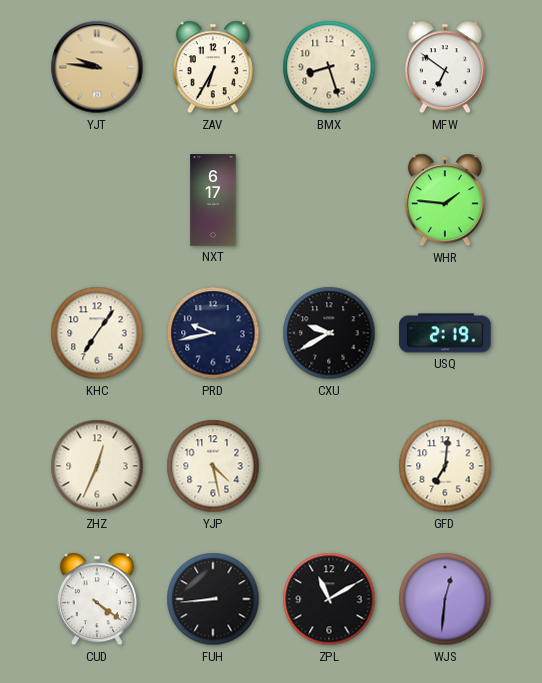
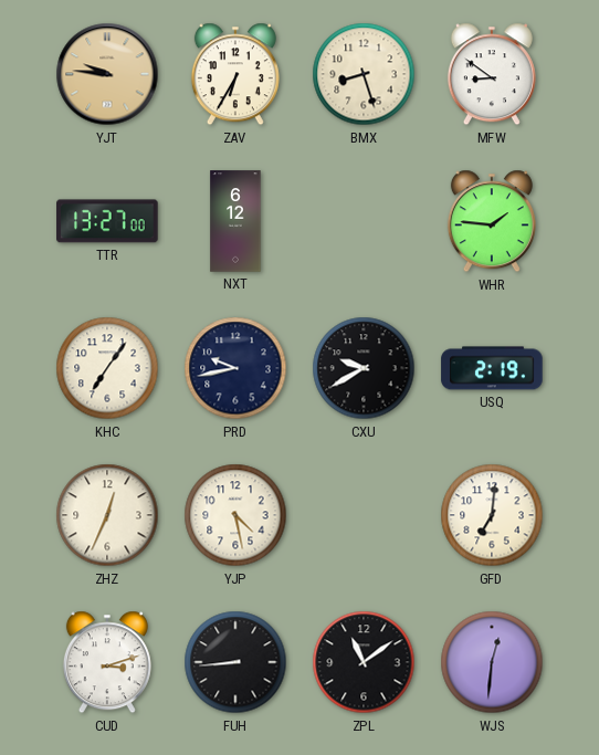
MFW: 6:51 -> 8:51
TTR: none -> 13:27
NXT: 6:17 -> 6:12
CUD: 4:21 -> 3:12
ZPL: 11:10 -> 11:09
